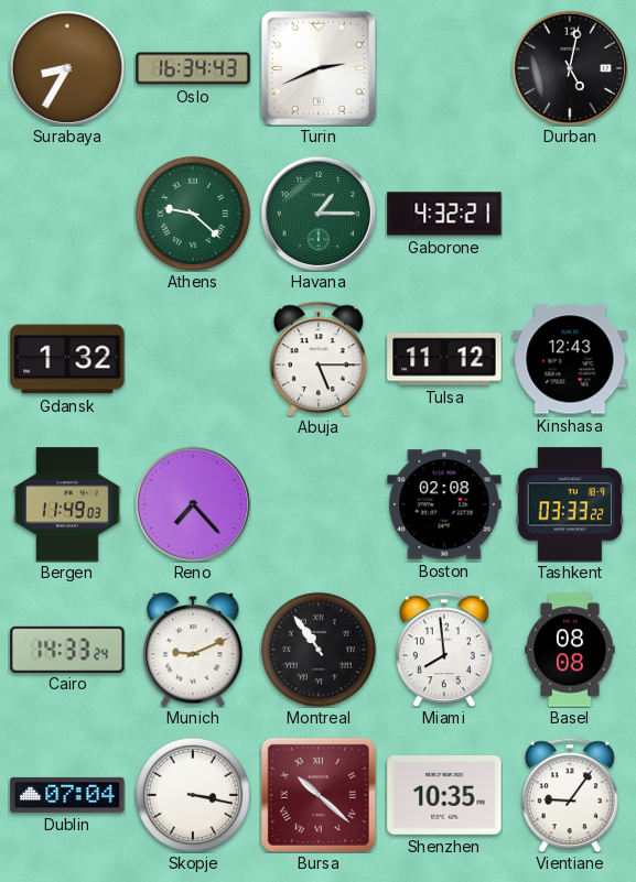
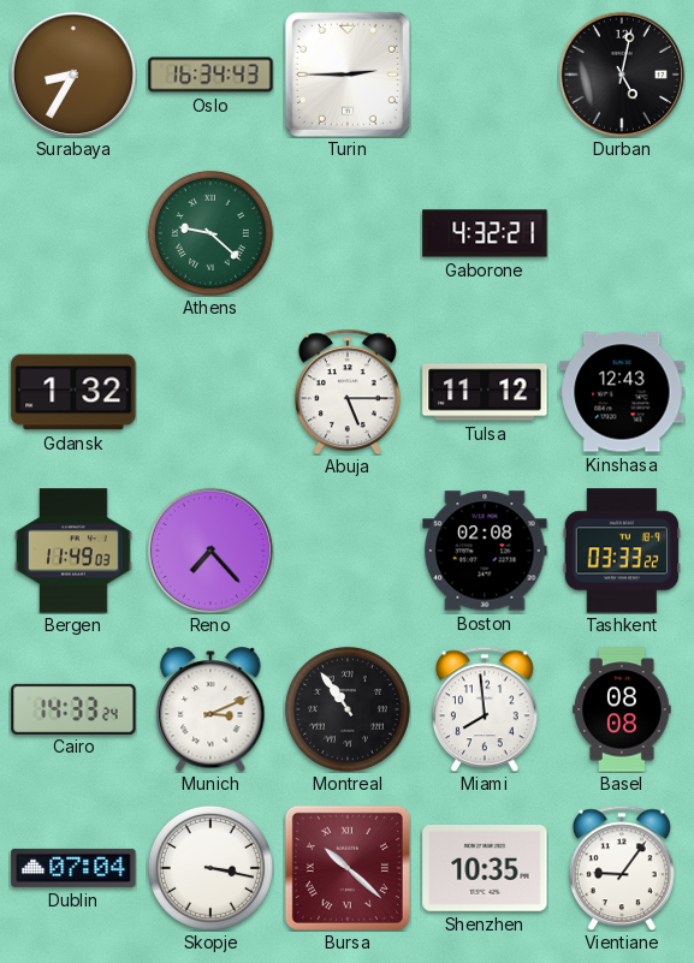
Turin: 2:41 -> 2:45
Havana: 1:15 -> none
Munich: 9:11 -> 3:11
